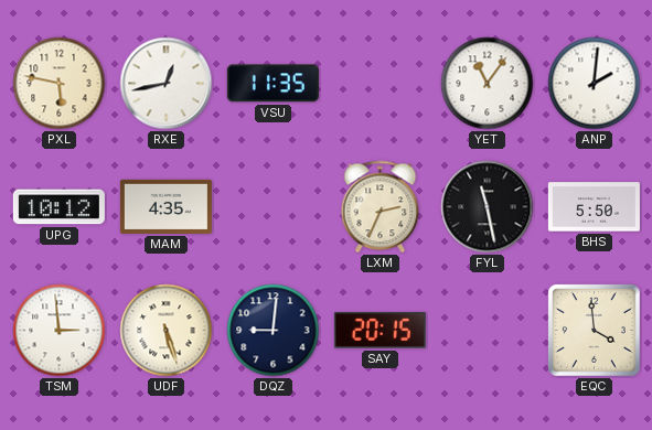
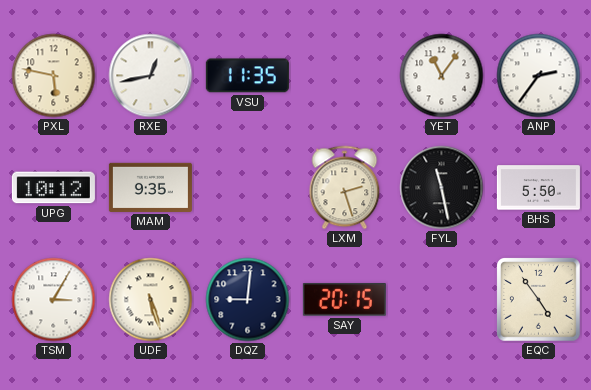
ANP: 2:01 -> 2:36
MAM: 4:35 -> 9:35
LXM: 2:34 -> 2:27
TSM: 2:59 -> 3:05
EQC: 3:59 -> 4:54
